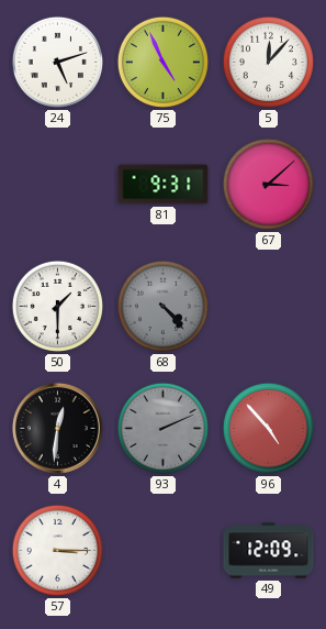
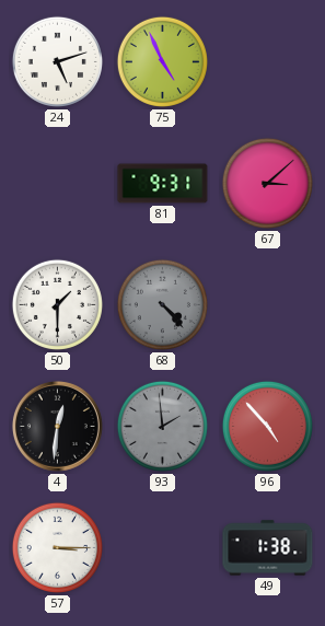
5: 12:07 -> none
93: 2:11 -> 1:59
49: 12:09 -> 1:38
